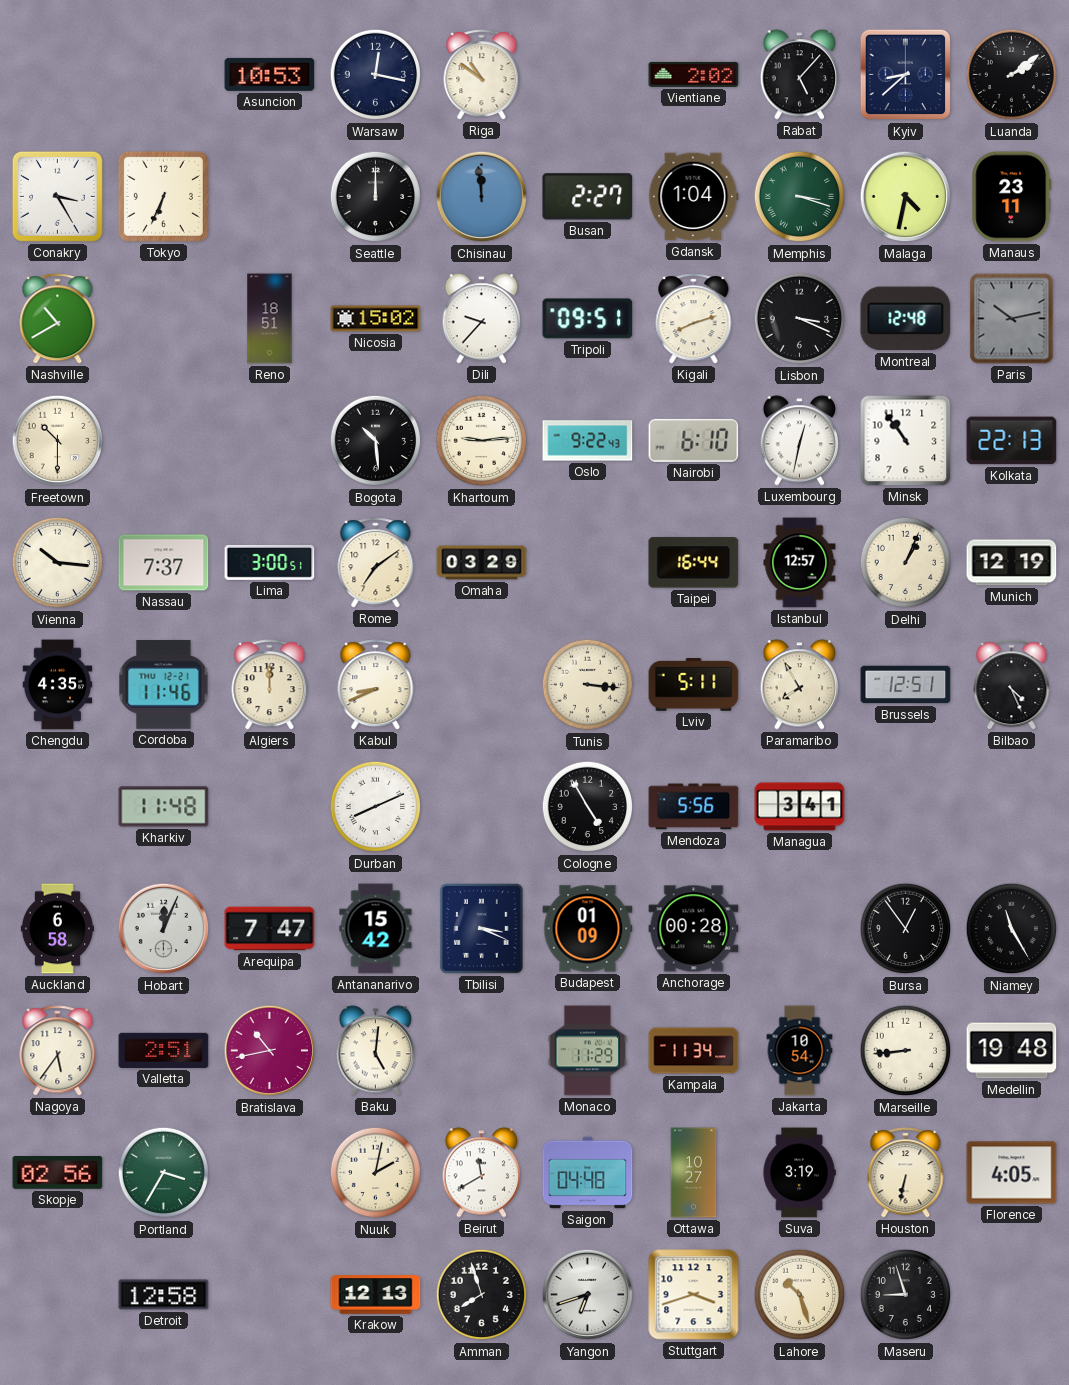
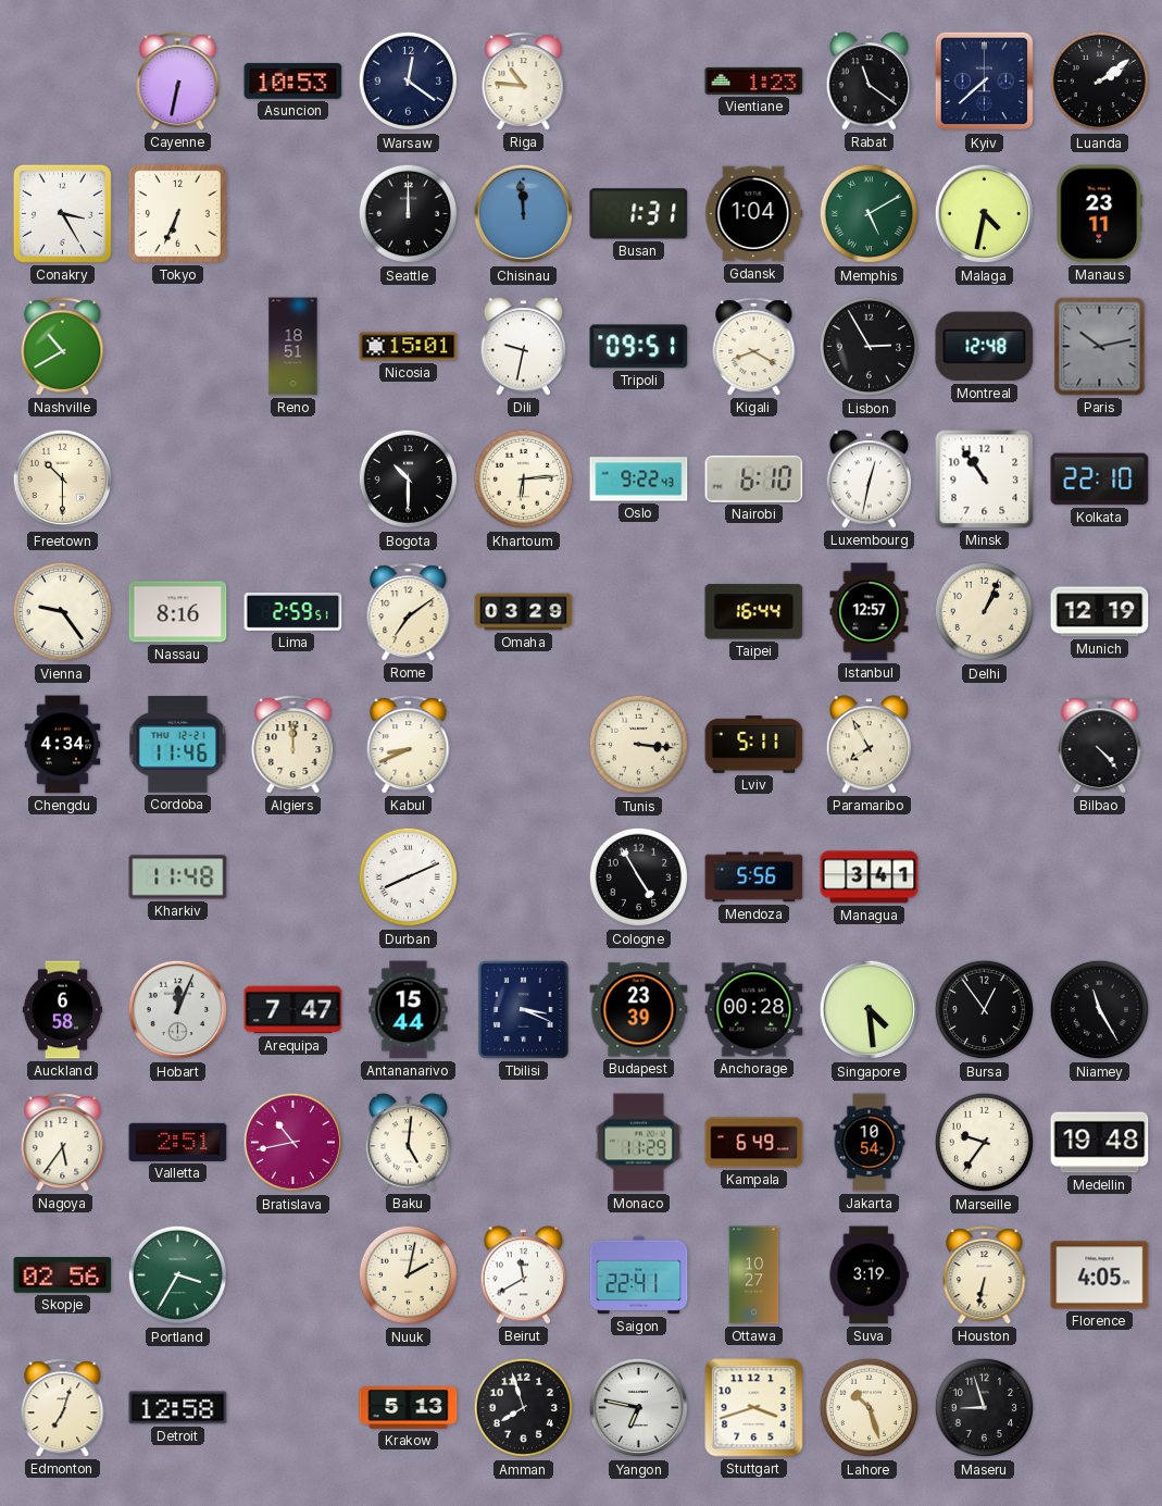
Cayenne: none -> 6:32
Warsaw: 12:17 -> 12:21
Riga: 10:51 -> 10:46
Vientiane: 2:02 -> 1:23
Rabat: 5:07 -> 11:21
Kyiv: 8:38 -> 7:38
Busan: 2:27 -> 1:31
Memphis: 3:18 -> 5:10
Nicosia: 15:02 -> 15:01
Dili: 9:37 -> 9:32
Kigali: 8:12 -> 8:20
Lisbon: 3:19 -> 2:55
Bogota: 10:29 -> 10:30
Khartoum: 9:14 -> 6:14
Kolkata: 22:13 -> 22:10
Vienna: 10:16 -> 9:24
Nassau: 7:37 -> 8:16
Lima: 3:00 -> 2:59
Chengdu: 4:35 -> 4:34
Brussels: 12:51 -> none
Bilbao: 4:26 -> 4:23
Antananarivo: 15:42 -> 15:44
Budapest: 01:09 -> 23:39
Singapore: none -> 4:29
Kampala: 11:34 -> 6:49
Marseille: 8:44 -> 9:36
Saigon: 04:48 -> 22:41
Edmonton: none -> 7:03
Krakow: 12:13 -> 5:13
Yangon: 6:42 -> 6:47
